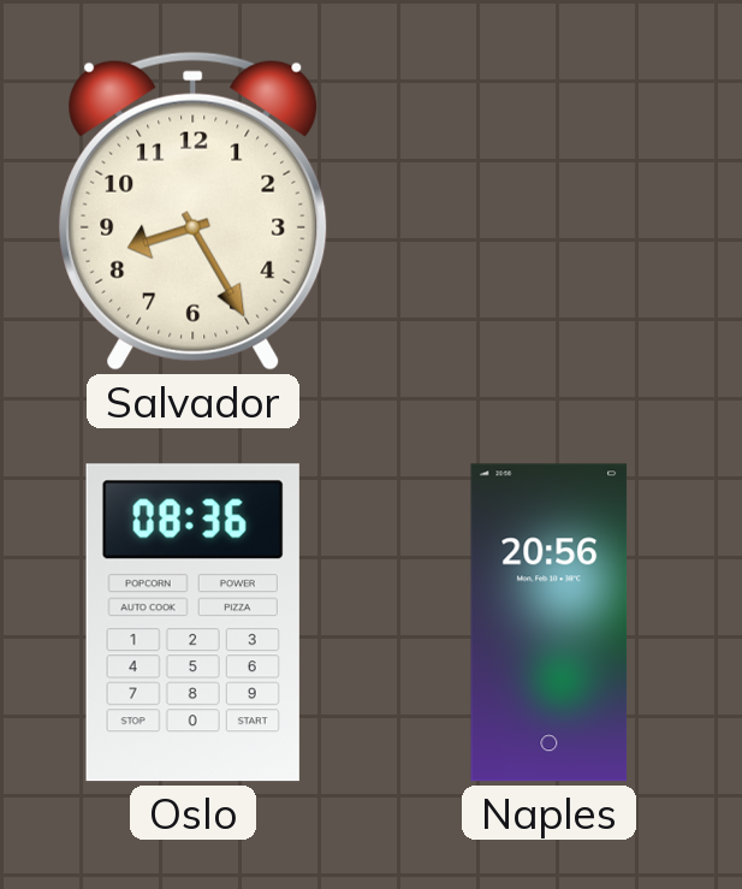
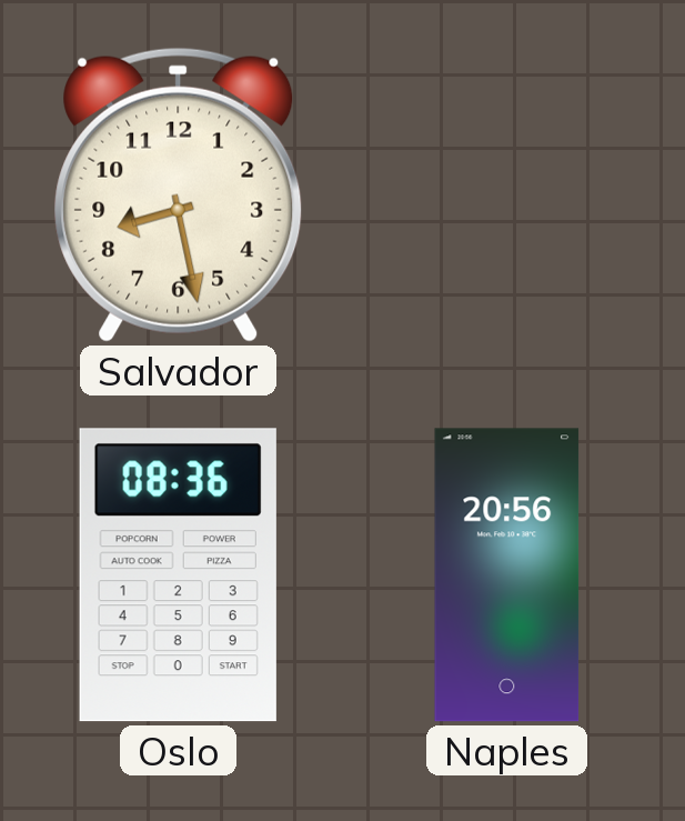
Salvador: 8:25 -> 8:28
